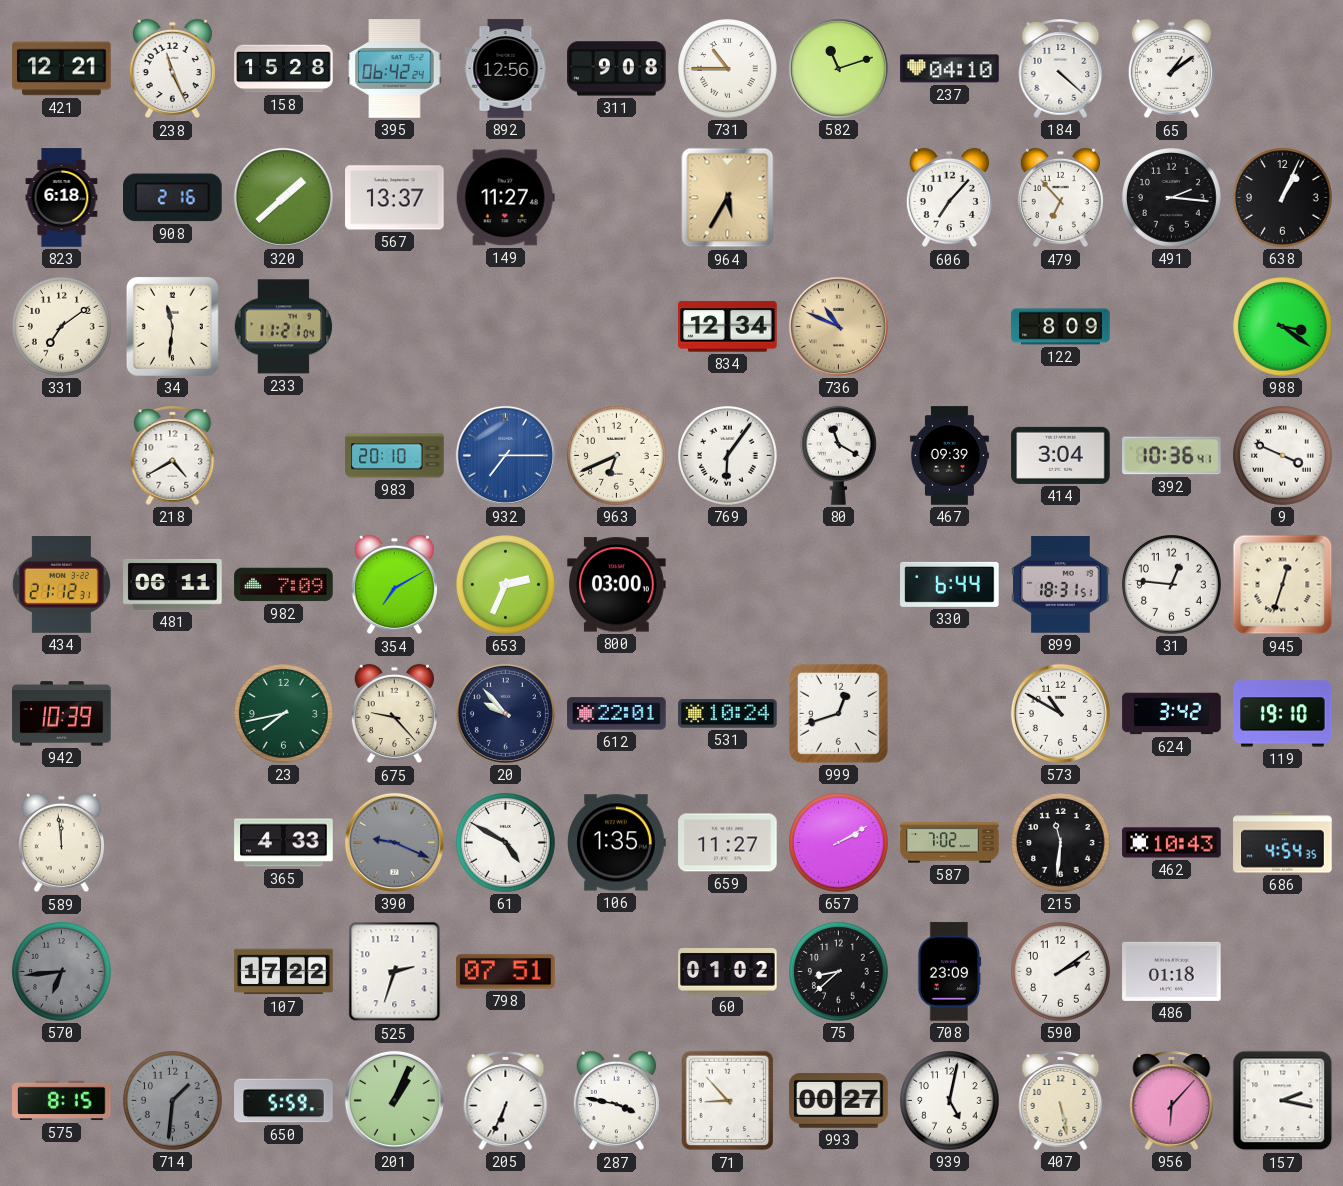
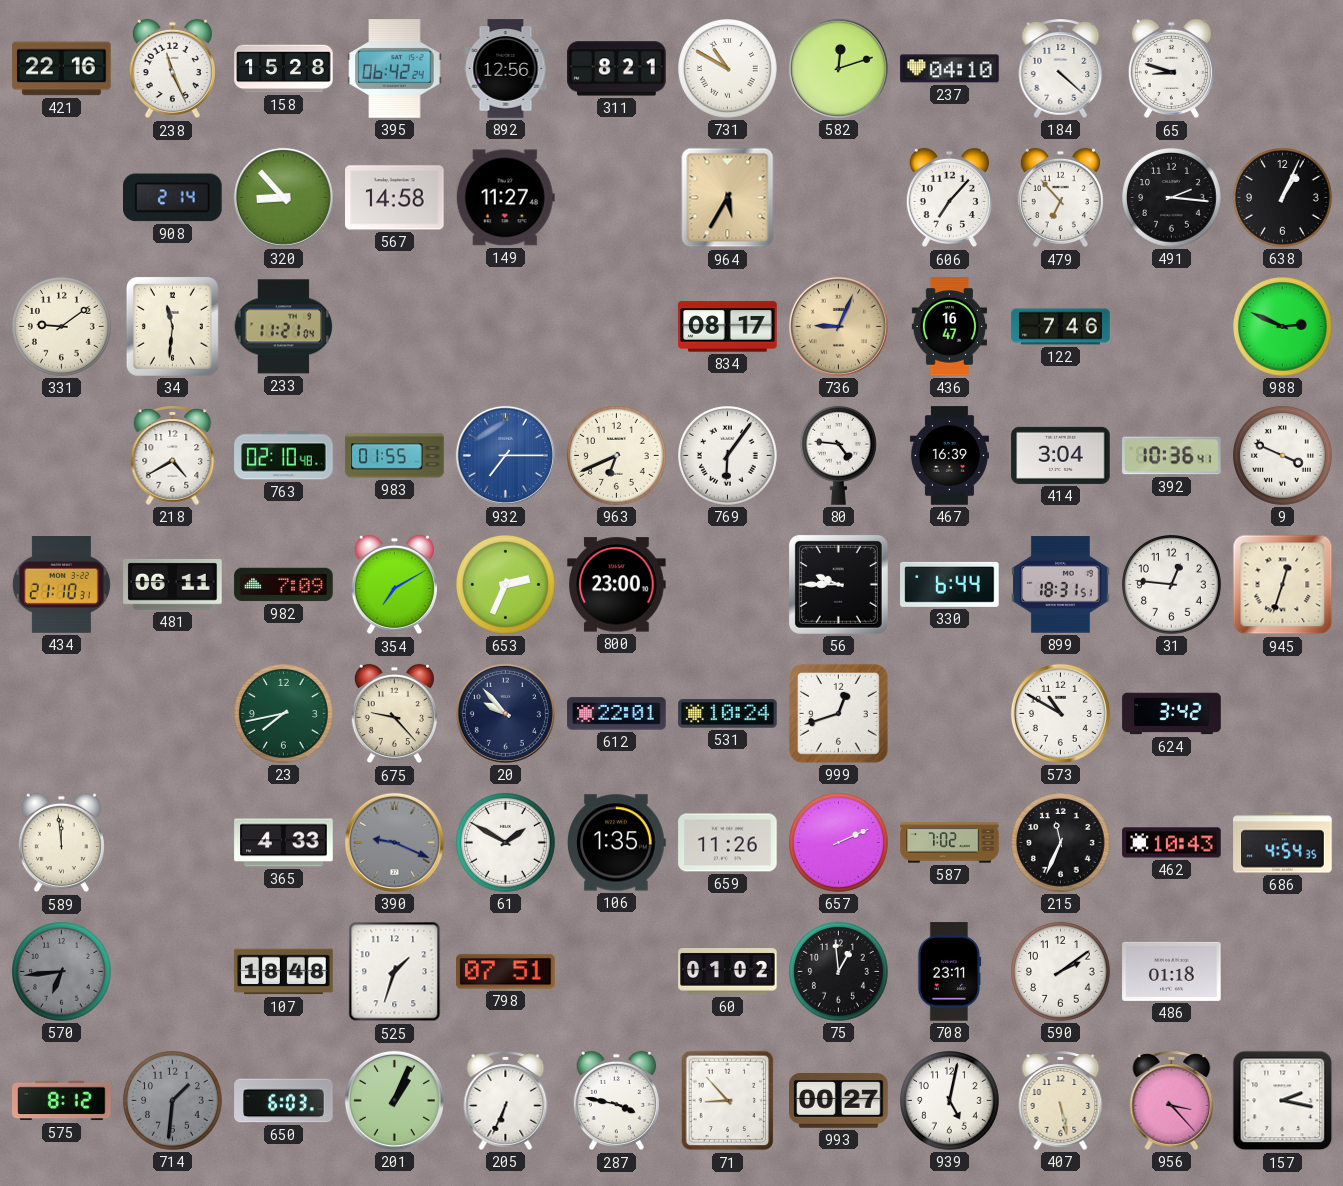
421: 12:21 -> 22:16
311: 9:08 -> 8:21
731: 10:45 -> 10:50
582: 11:12 -> 12:12
65: 1:09 -> 8:48
823: 6:18 -> none
908: 2:16 -> 2:14
320: 1:38 -> 8:53
567: 13:37 -> 14:58
331: 7:09 -> 9:09
834: 12:34 -> 08:17
736: 10:49 -> 9:04
436: none -> 16:47
122: 8:09 -> 7:46
988: 3:21 -> 2:49
763: none -> 02:10
983: 20:10 -> 01:55
80: 11:20 -> 4:46
467: 09:39 -> 16:39
434: 21:12 -> 21:10
800: 03:00 -> 23:00
56: none -> 9:45
942: 10:39 -> none
119: 19:10 -> none
61: 4:50 -> 1:50
659: 11:27 -> 11:26
657: 2:10 -> 2:11
215: 11:31 -> 11:34
107: 17:22 -> 18:48
525: 2:33 -> 1:33
75: 8:38 -> 12:59
708: 23:09 -> 23:11
575: 8:15 -> 8:12
650: 5:59 -> 6:03
956: 6:07 -> 3:23
